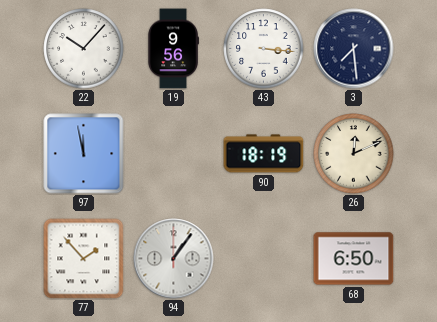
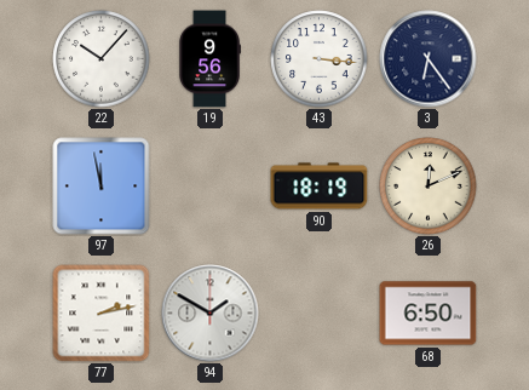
3: 7:29 -> 6:24
77: 1:53 -> 2:13
94: 1:06 -> 1:50
